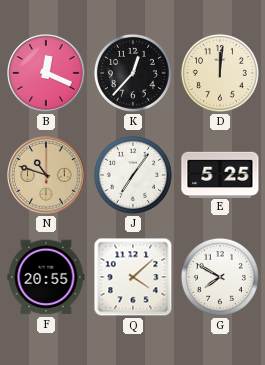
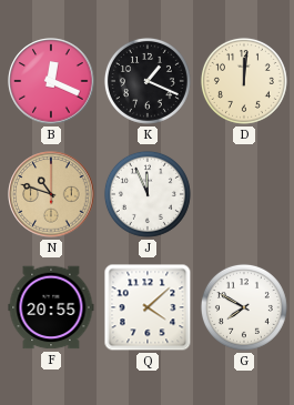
K: 12:37 -> 1:19
J: 7:06 -> 11:56
E: 5:25 -> none
